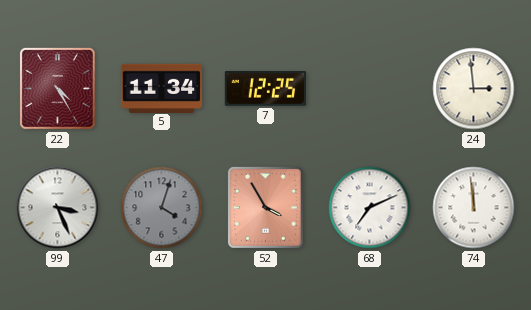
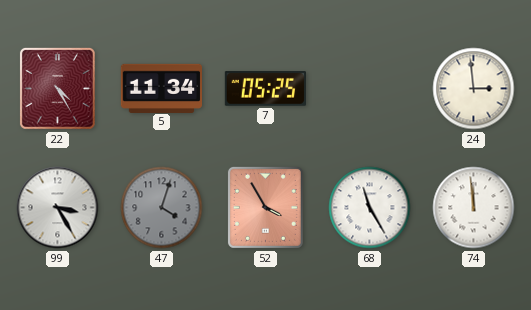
7: 12:25 -> 05:25
99: 3:26 -> 3:25
68: 7:11 -> 11:25
